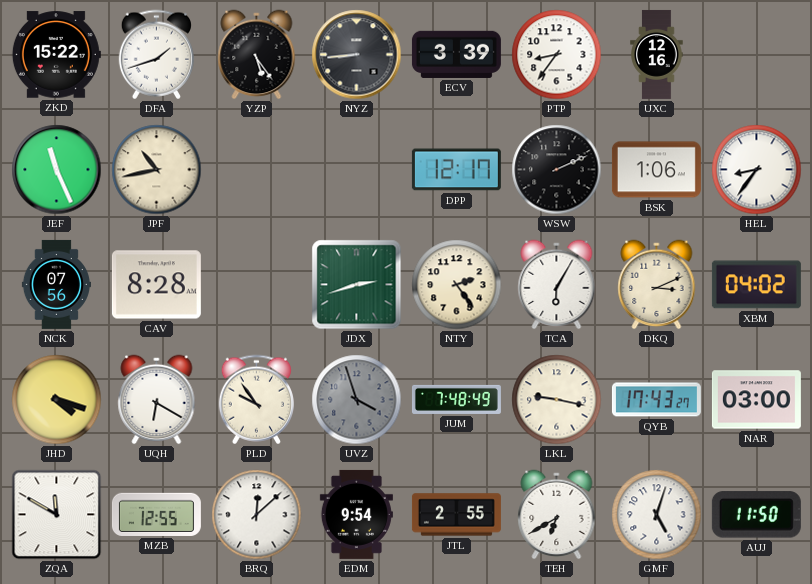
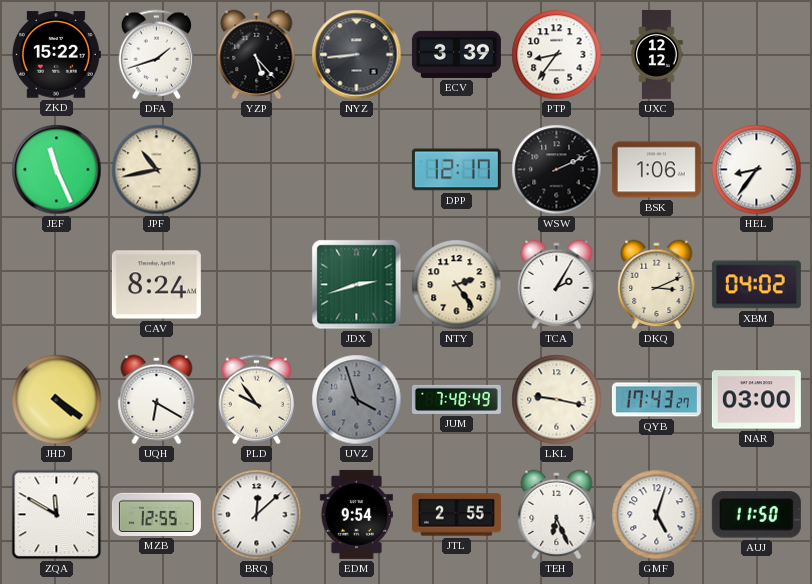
YZP: 5:24 -> 5:23
UXC: 12:16 -> 12:12
NCK: 07:56 -> none
CAV: 8:28 -> 8:24
TCA: 6:05 -> 2:05
JHD: 4:18 -> 4:21
TEH: 6:40 -> 6:26
